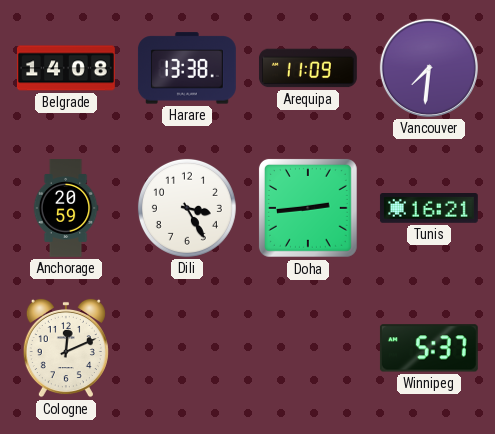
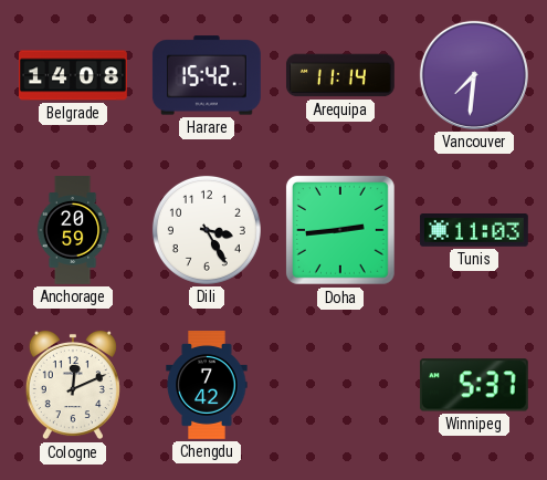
Harare: 13:38 -> 15:42
Arequipa: 11:09 -> 11:14
Tunis: 16:21 -> 11:03
Chengdu: none -> 7:42
